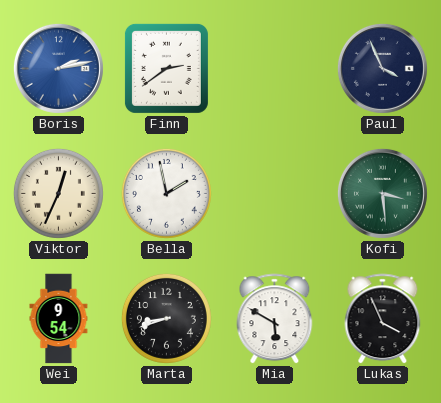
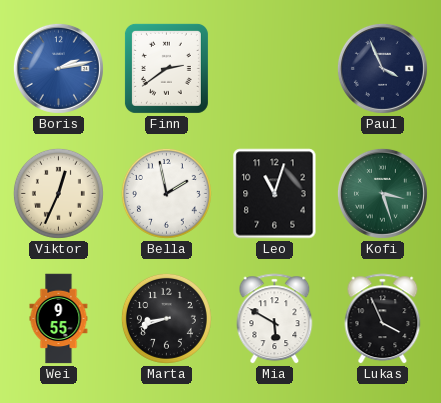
Leo: none -> 11:03
Kofi: 3:29 -> 3:27
Wei: 9:54 -> 9:55
